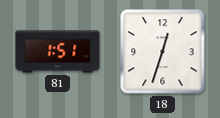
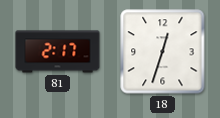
81: 1:51 -> 2:17
